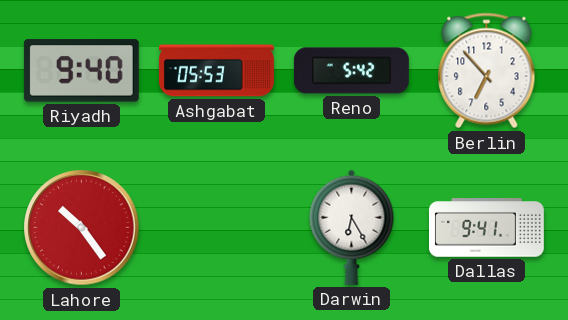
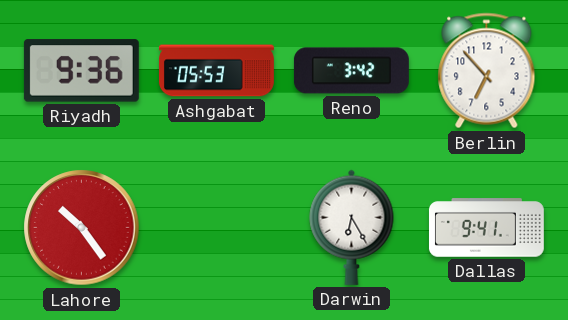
Riyadh: 9:40 -> 9:36
Reno: 5:42 -> 3:42
